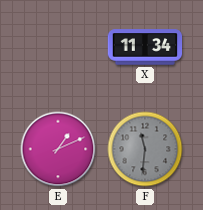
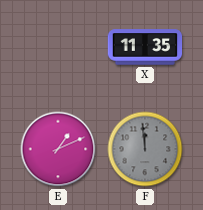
X: 11:34 -> 11:35
F: 11:31 -> 11:59
